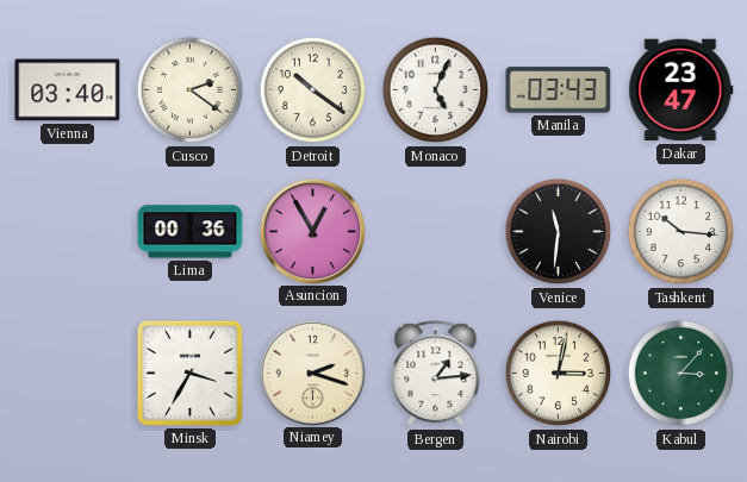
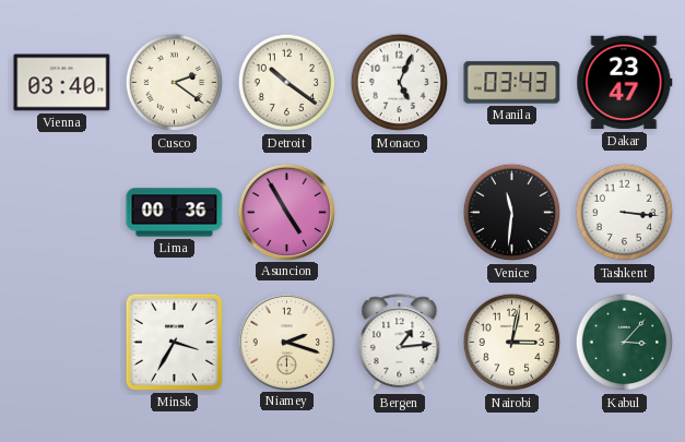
Asuncion: 12:55 -> 4:55
Tashkent: 10:16 -> 3:16
